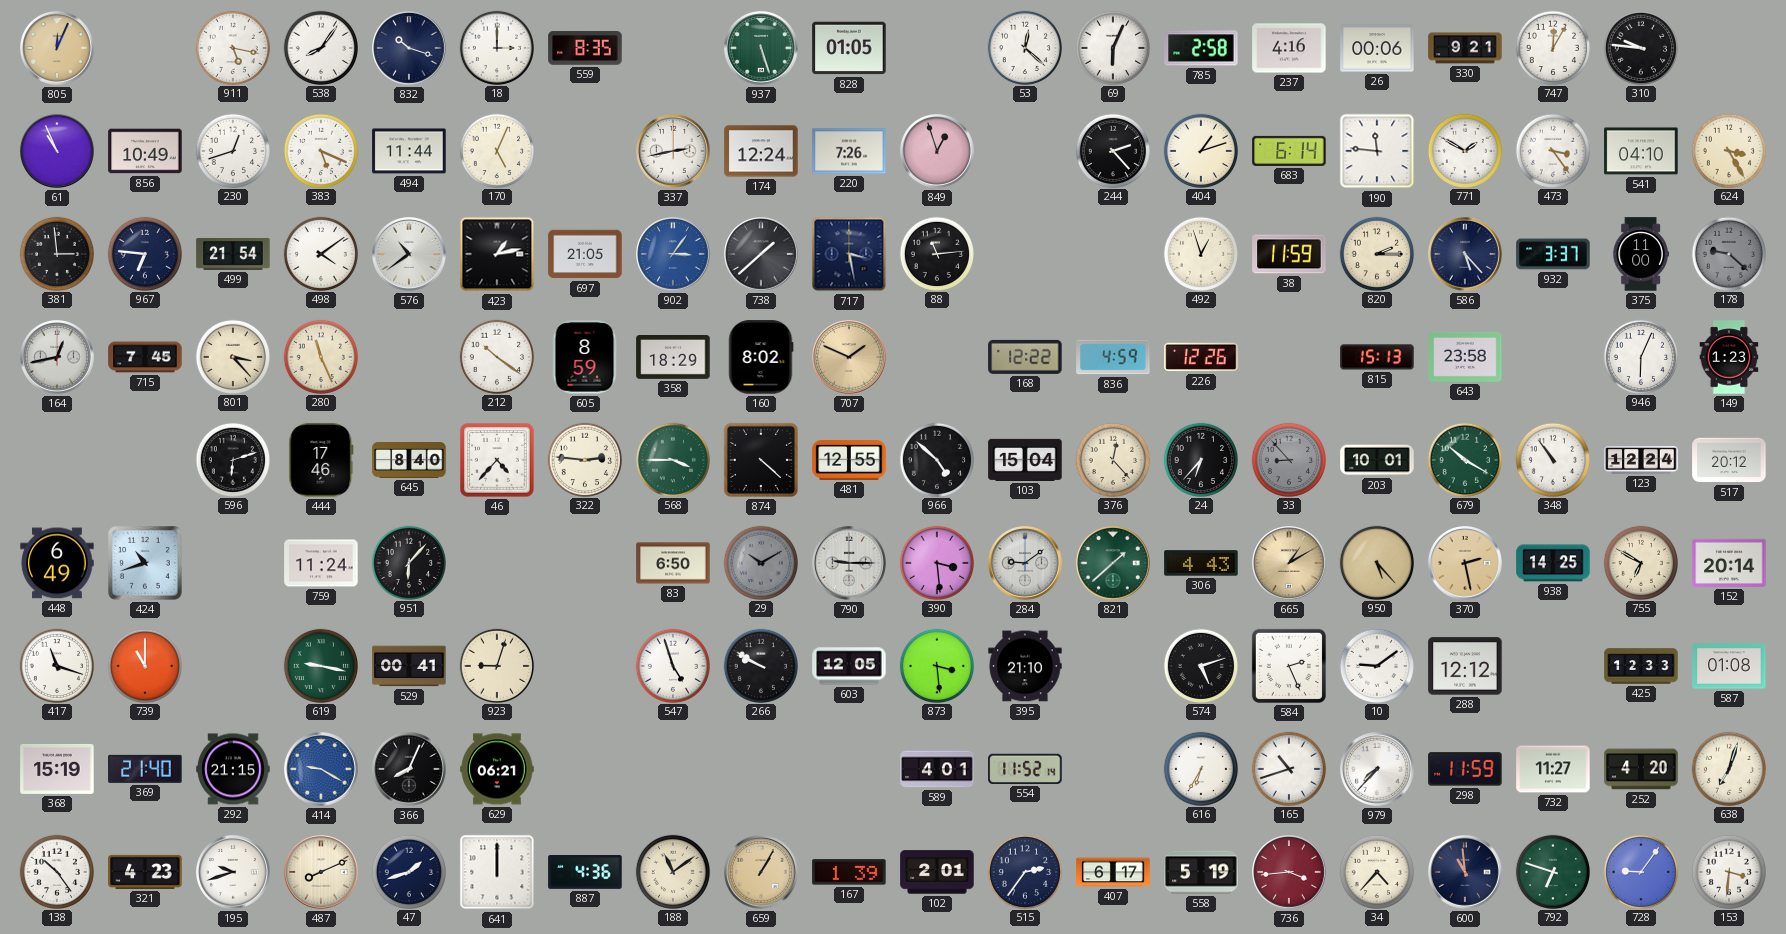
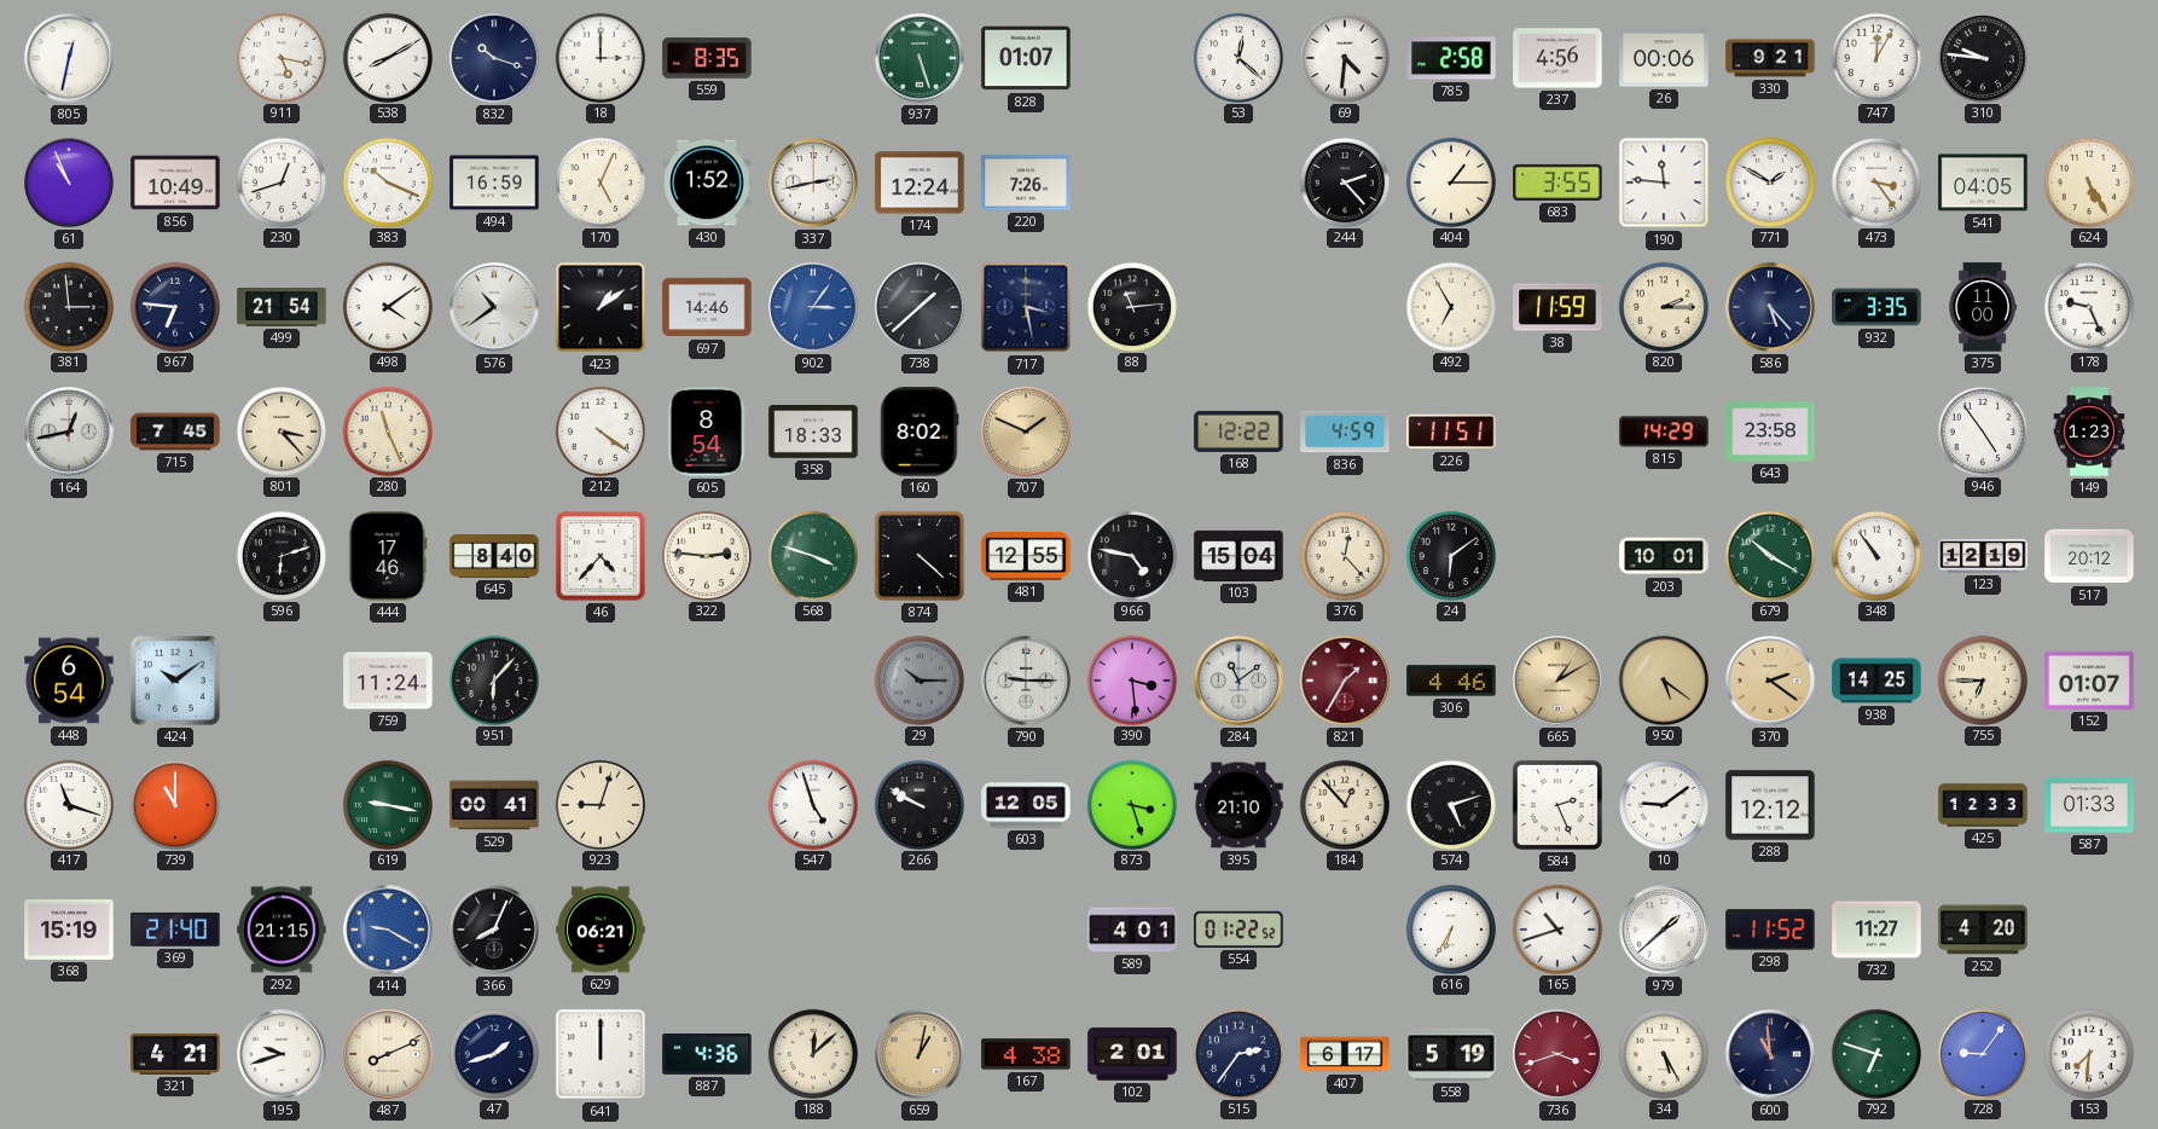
805: 12:04 -> 12:32
805 dial: champagne -> white
538: 8:06 -> 8:10
828: 01:05 -> 01:07
69: 6:04 -> 4:31
237: 4:16 -> 4:56
383: 5:19 -> 10:19
494: 11:44 -> 16:59
430: none -> 1:52
849: 12:57 -> none
404: 1:12 -> 1:15
683: 6:14 -> 3:55
541: 04:10 -> 04:05
624: 3:25 -> 5:25
423: 1:13 -> 1:09
697: 21:05 -> 14:46
492: 12:57 -> 6:55
932: 3:37 -> 3:35
178: 9:22 -> 9:26
178 dial: grey -> white
212: 10:21 -> 4:21
605: 8:59 -> 8:54
358: 18:29 -> 18:33
226: 12:26 -> 11:51
815: 15:13 -> 14:29
946: 6:04 -> 4:54
568: 3:45 -> 3:48
966: 4:52 -> 4:47
24: 6:37 -> 6:09
33: 8:53 -> none
123: 12:24 -> 12:19
448: 6:49 -> 6:54
424: 10:42 -> 10:09
83: 6:50 -> none
29: 10:10 -> 10:15
284: 9:09 -> 11:09
821: 1:38 -> 1:35
821 dial: green -> burgundy
306: 4:43 -> 4:46
950: 5:23 -> 5:21
370: 2:28 -> 2:21
755: 6:50 -> 6:45
152: 20:14 -> 01:07
873: 3:29 -> 3:27
184: none -> 12:53
587: 01:08 -> 01:33
554: 11:52 -> 01:22
979: 7:37 -> 1:38
298: 11:59 -> 11:52
638: 7:03 -> none
138: 10:24 -> none
321: 4:23 -> 4:21
188: 11:09 -> 12:08
659: 1:05 -> 1:02
167: 1:39 -> 4:38
736: 3:44 -> 3:42
34: 4:37 -> 5:25
153: 3:31 -> 7:31
